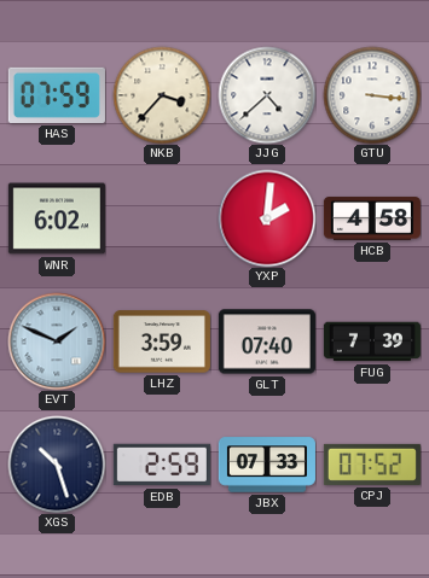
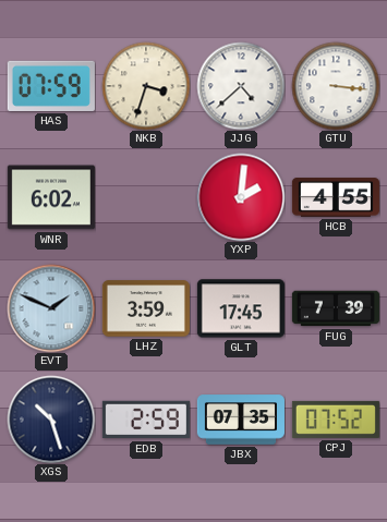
NKB: 3:37 -> 3:33
HCB: 4:58 -> 4:55
GLT: 07:40 -> 17:45
JBX: 07:33 -> 07:35
